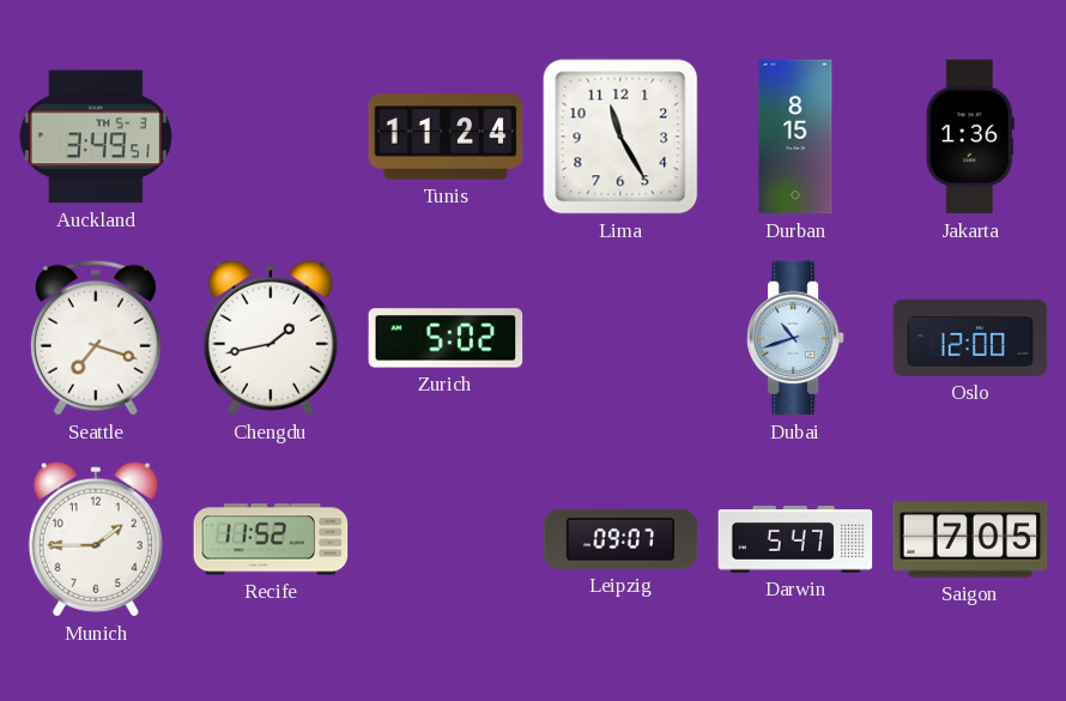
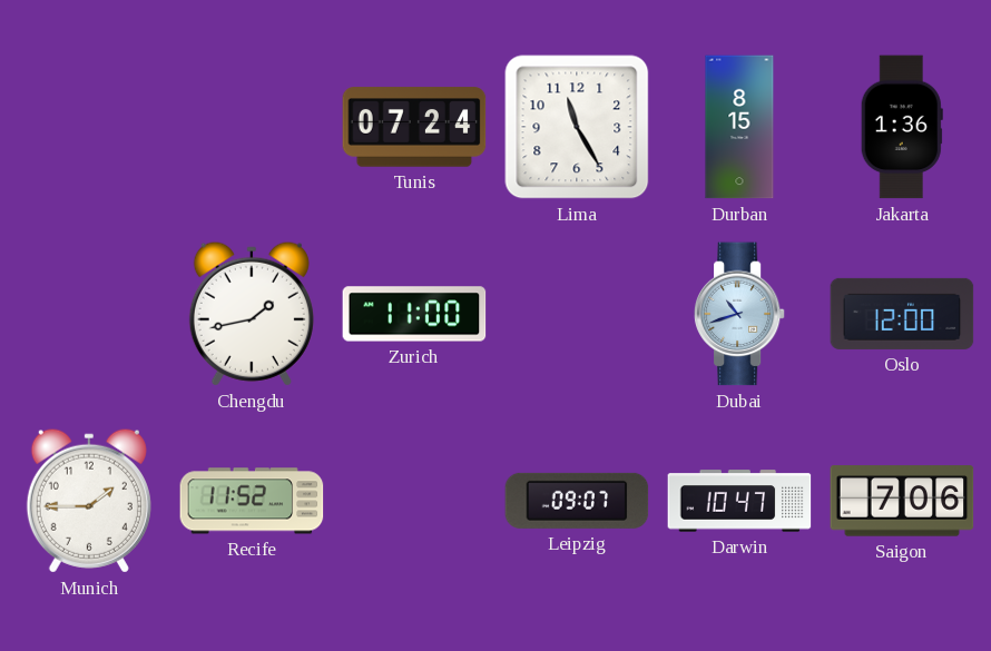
Auckland: 3:49 -> none
Tunis: 11:24 -> 07:24
Seattle: 7:18 -> none
Zurich: 5:02 -> 11:00
Darwin: 5:47 -> 10:47
Saigon: 7:05 -> 7:06
